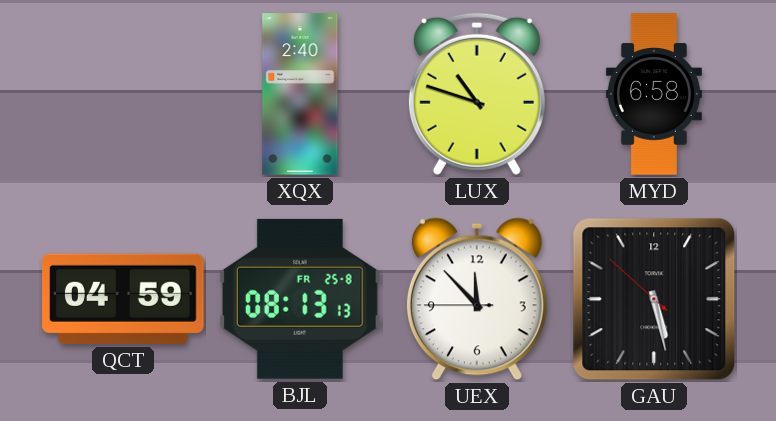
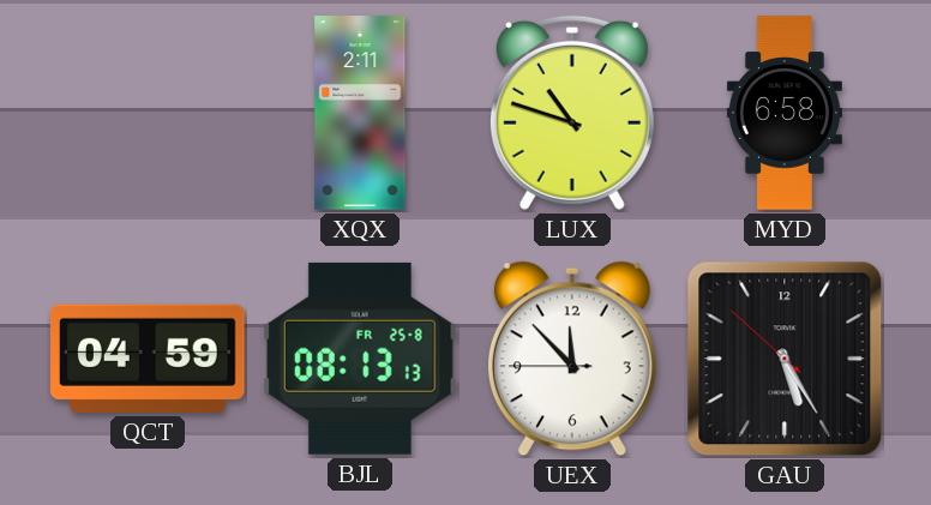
XQX: 2:40 -> 2:11
GAU: 5:27 -> 5:24
